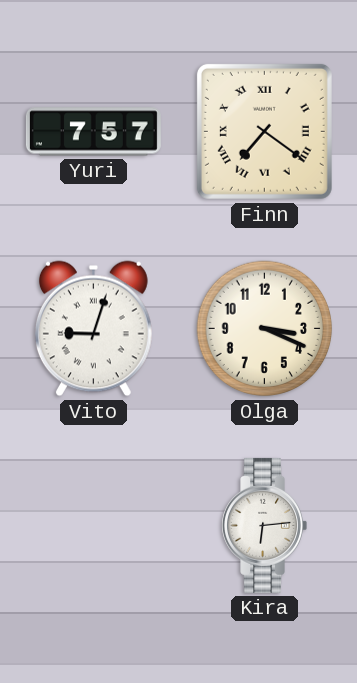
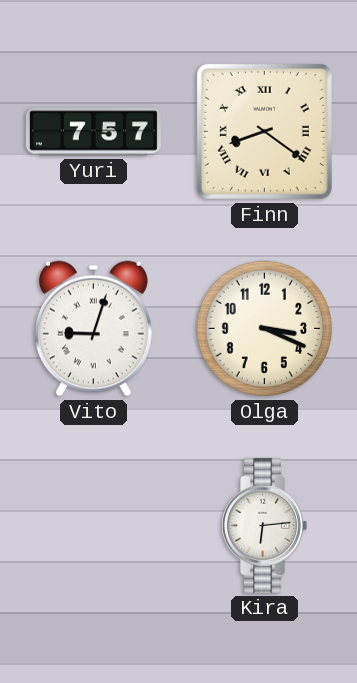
Finn: 7:21 -> 8:21
